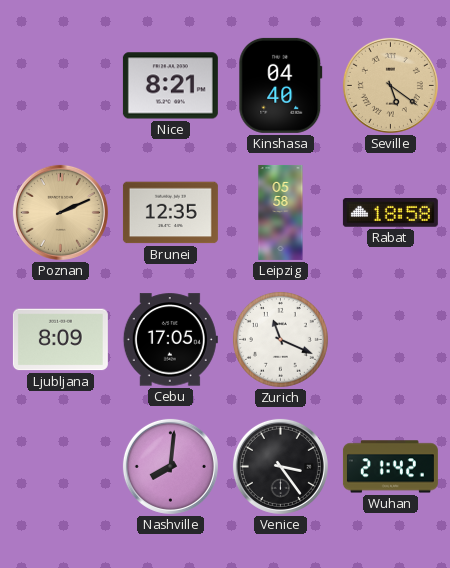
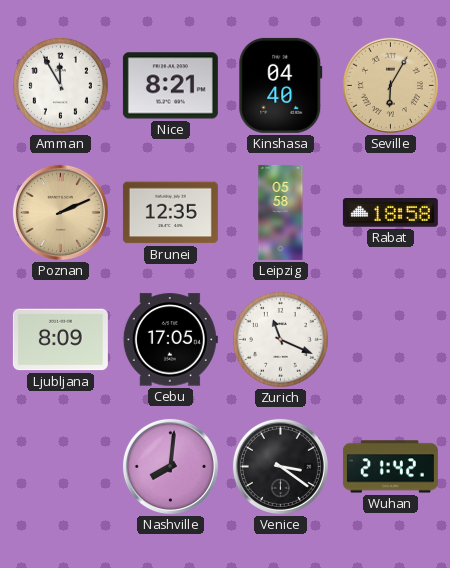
Amman: none -> 11:55
Seville: 5:21 -> 6:05
Venice: 3:24 -> 3:21
